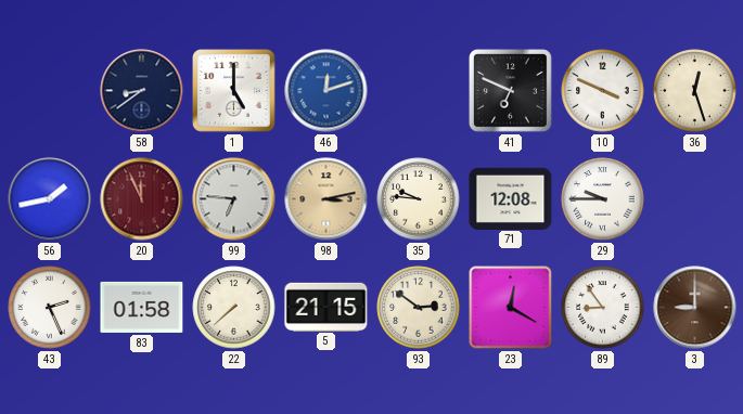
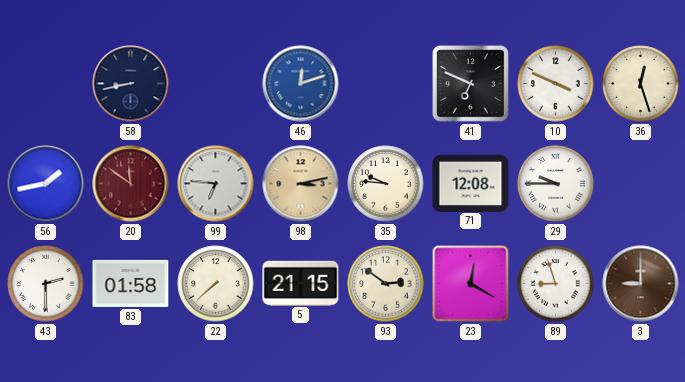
58: 8:39 -> 8:43
1: 5:00 -> none
20: 11:56 -> 11:51
43: 2:26 -> 2:30
89: 8:54 -> 8:57
